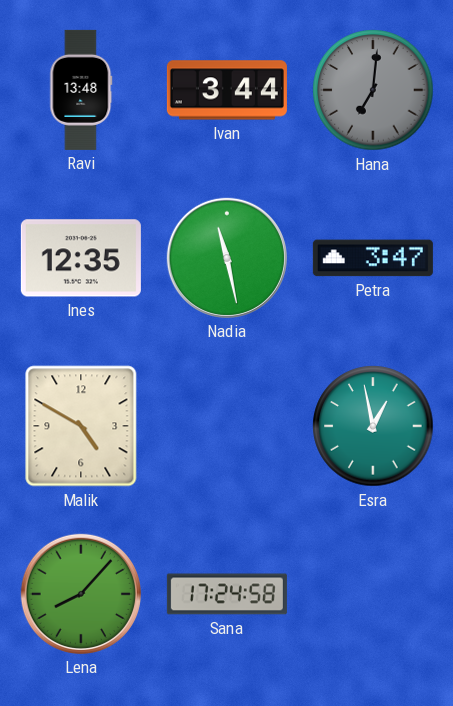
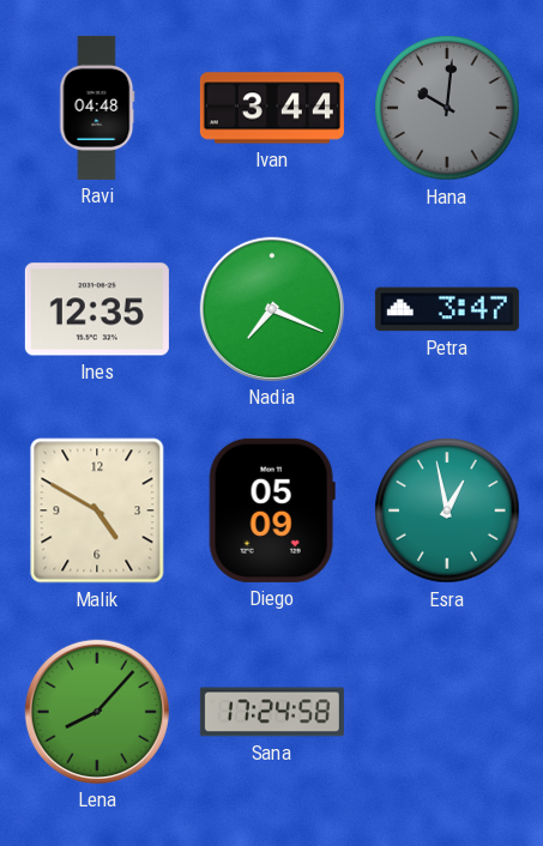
Ravi: 13:48 -> 04:48
Hana: 7:01 -> 10:01
Nadia: 11:28 -> 7:19
Diego: none -> 05:09
